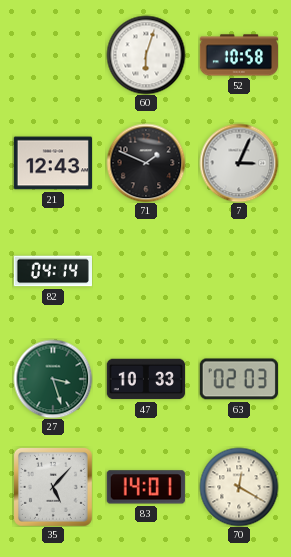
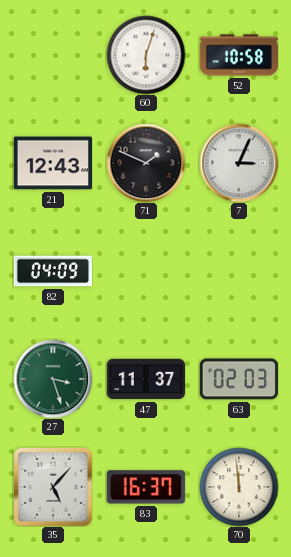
82: 04:14 -> 04:09
47: 10:33 -> 11:37
83: 14:01 -> 16:37
70: 12:20 -> 11:59
